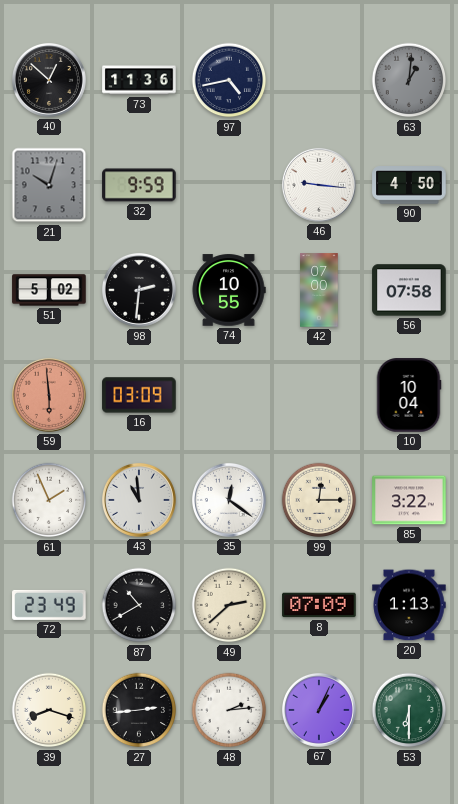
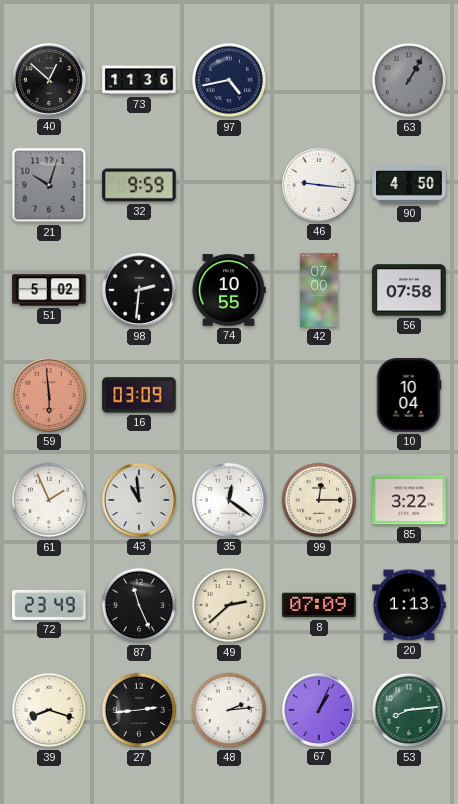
63: 1:01 -> 1:05
87: 10:40 -> 11:26
53: 6:30 -> 8:14
